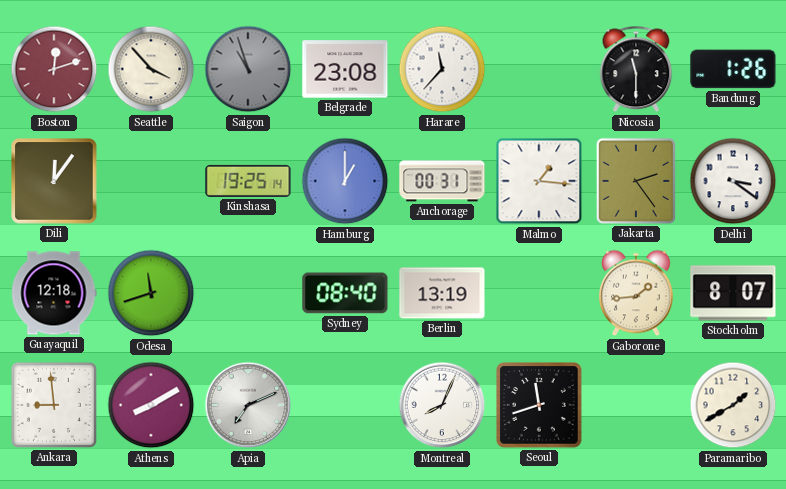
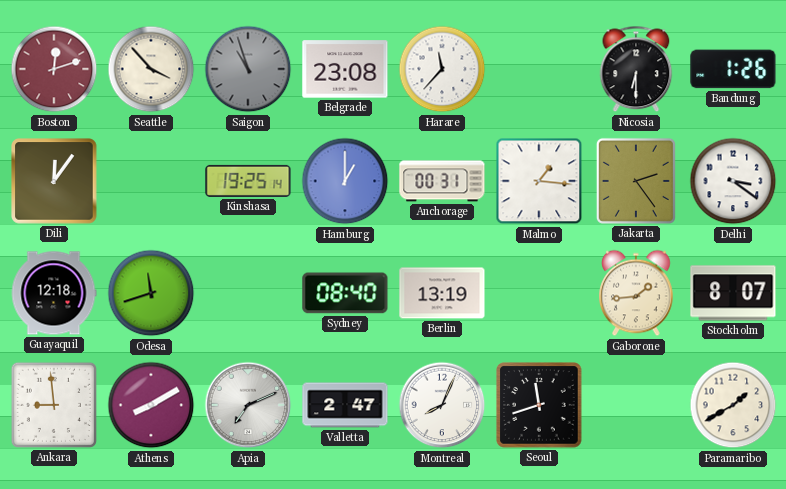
Nicosia: 11:30 -> 6:30
Valletta: none -> 2:47
